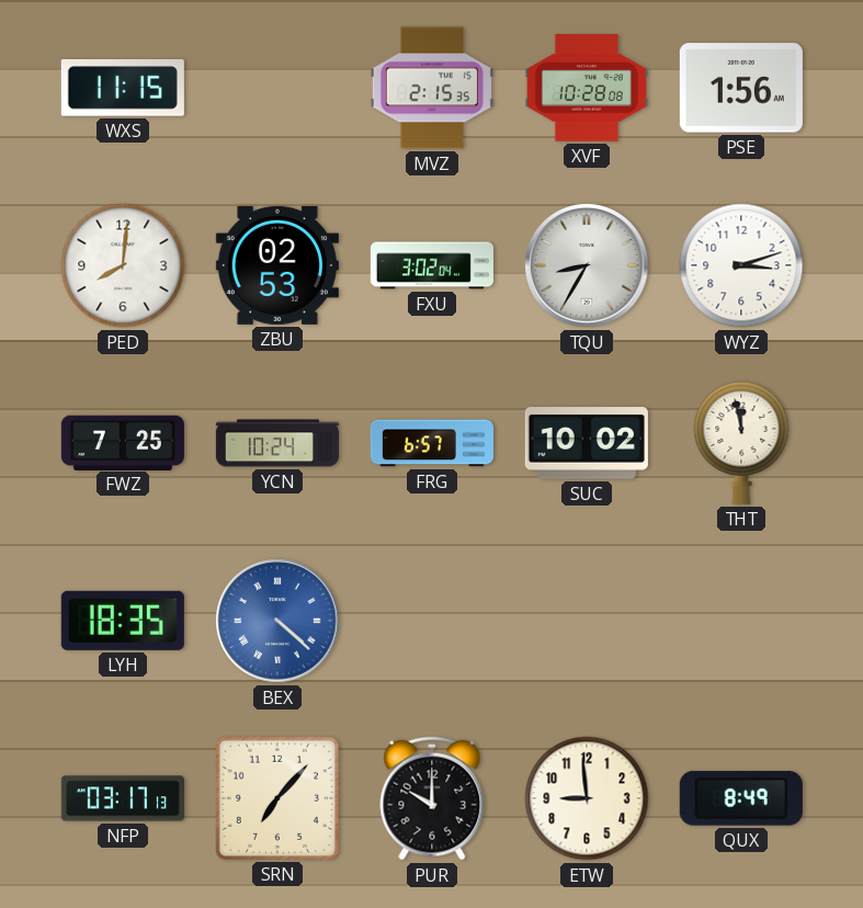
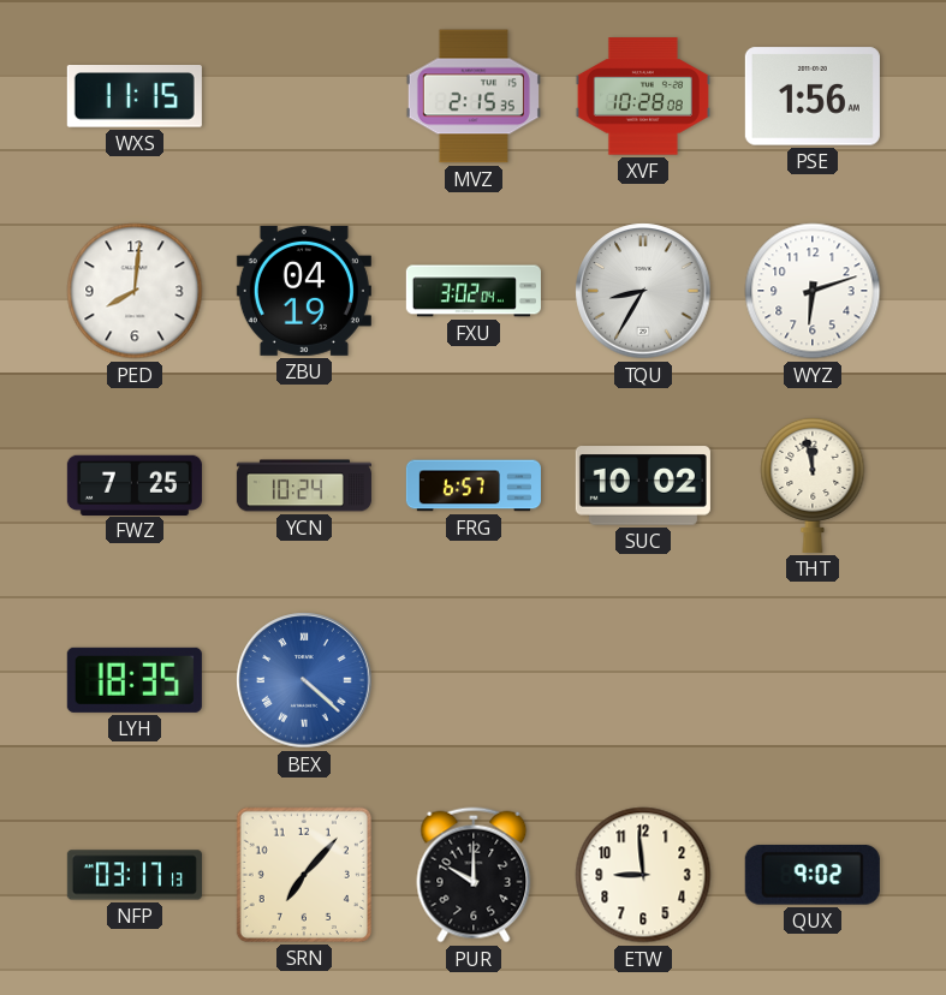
ZBU: 02:53 -> 04:19
WYZ: 3:12 -> 6:12
QUX: 8:49 -> 9:02
